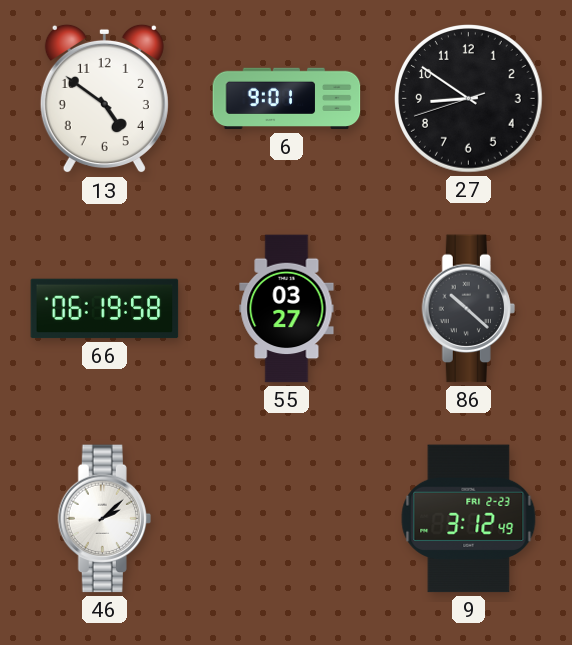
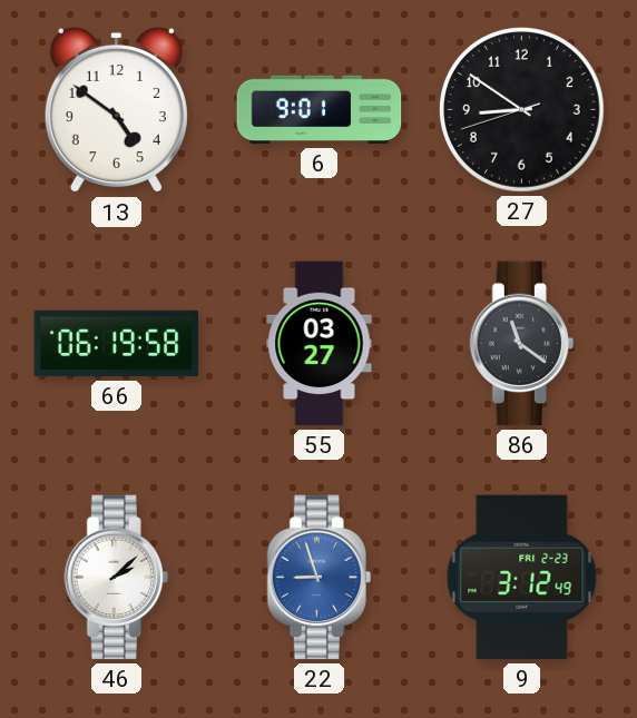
86: 10:22 -> 11:21
22: none -> 8:57
